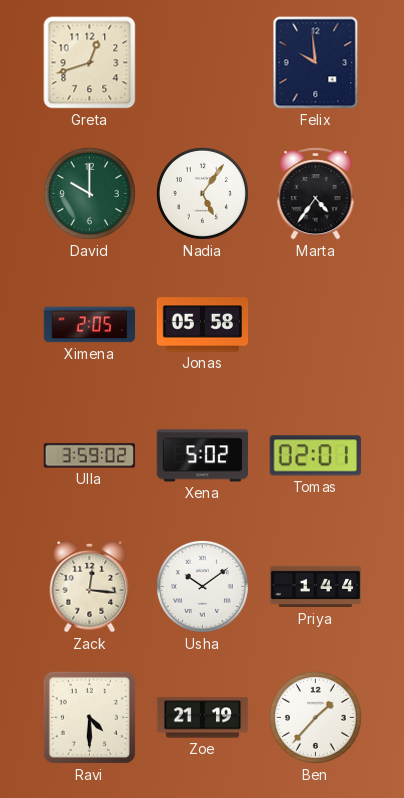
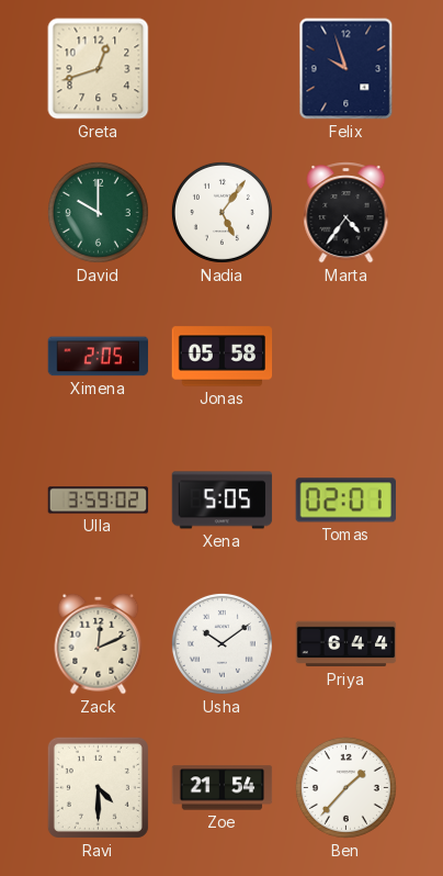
Felix: 9:59 -> 9:57
Xena: 5:02 -> 5:05
Zack: 12:16 -> 12:11
Priya: 1:44 -> 6:44
Zoe: 21:19 -> 21:54
